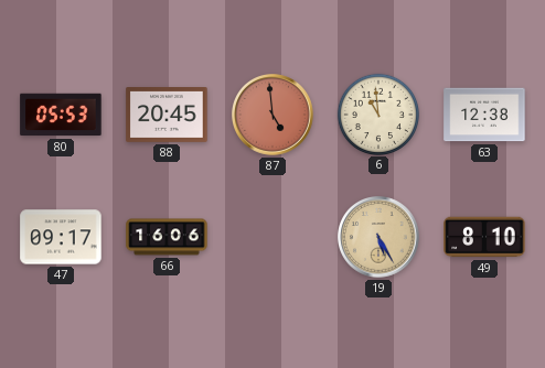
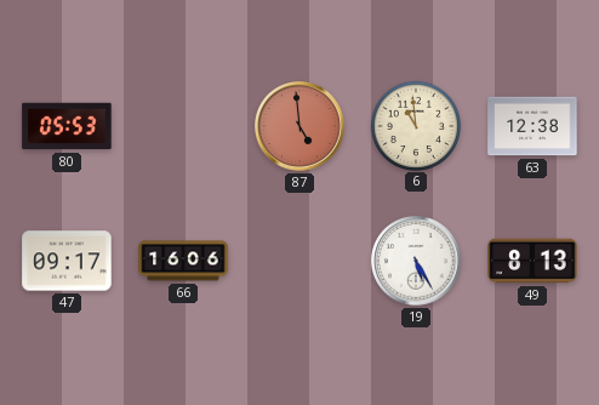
88: 20:45 -> none
19 dial: champagne -> white
49: 8:10 -> 8:13
